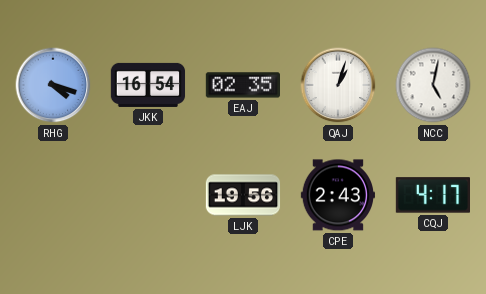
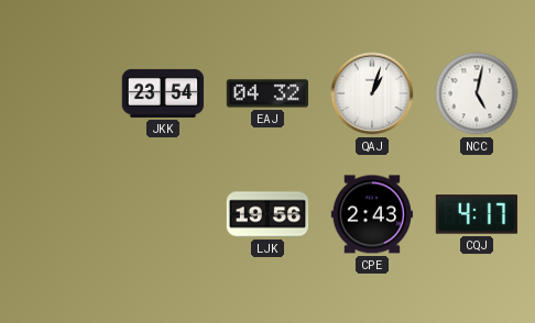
RHG: 4:18 -> none
JKK: 16:54 -> 23:54
EAJ: 02:35 -> 04:32
